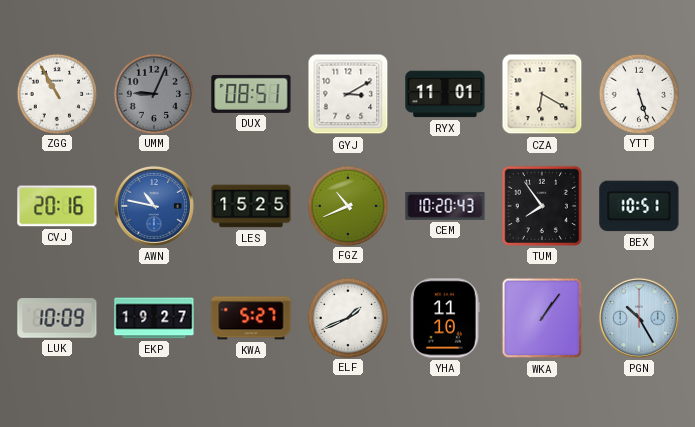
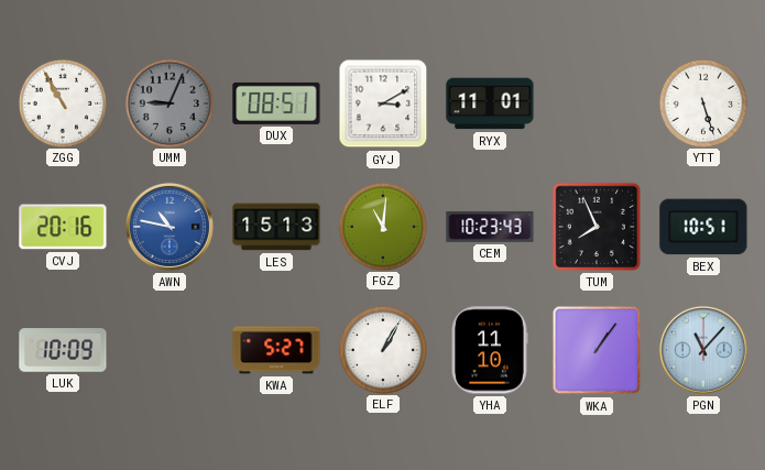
CZA: 6:20 -> none
LES: 15:25 -> 15:13
FGZ: 10:41 -> 11:01
CEM: 10:20 -> 10:23
TUM: 7:54 -> 7:56
EKP: 19:27 -> none
ELF: 1:41 -> 1:05
PGN: 10:25 -> 11:07
